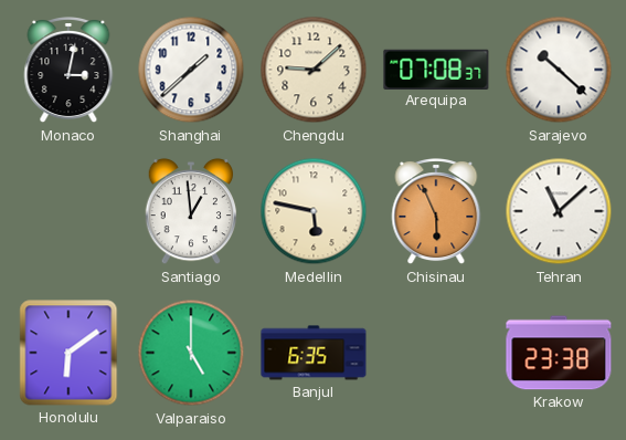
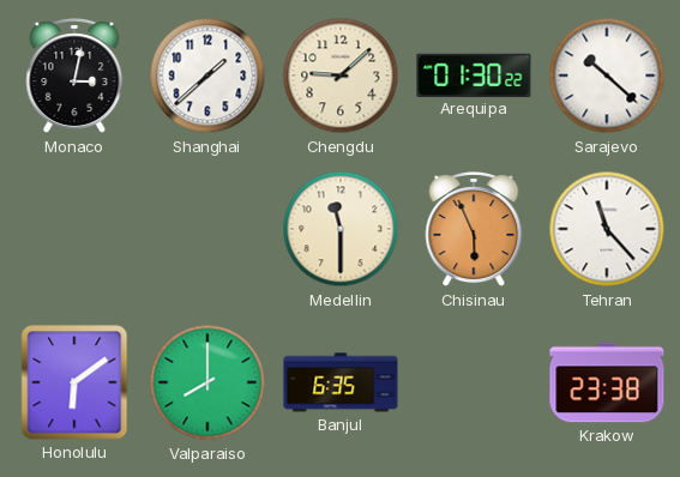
Arequipa: 07:08 -> 01:30
Santiago: 12:59 -> none
Medellin: 5:47 -> 11:30
Tehran: 11:08 -> 11:23
Valparaiso: 5:00 -> 8:00
